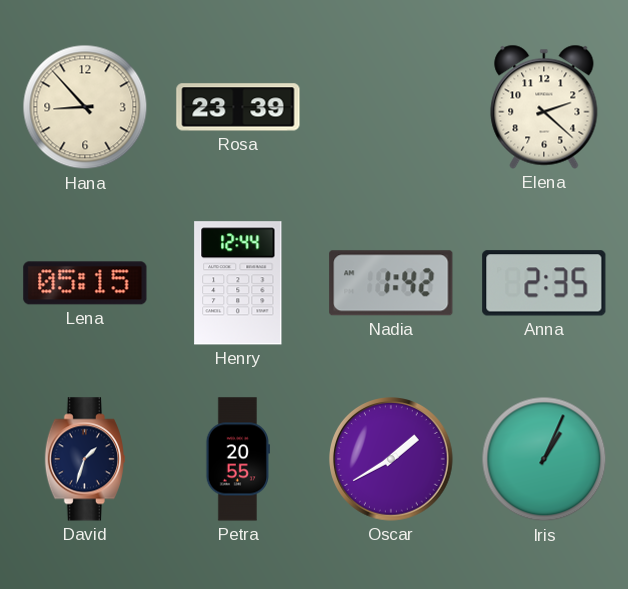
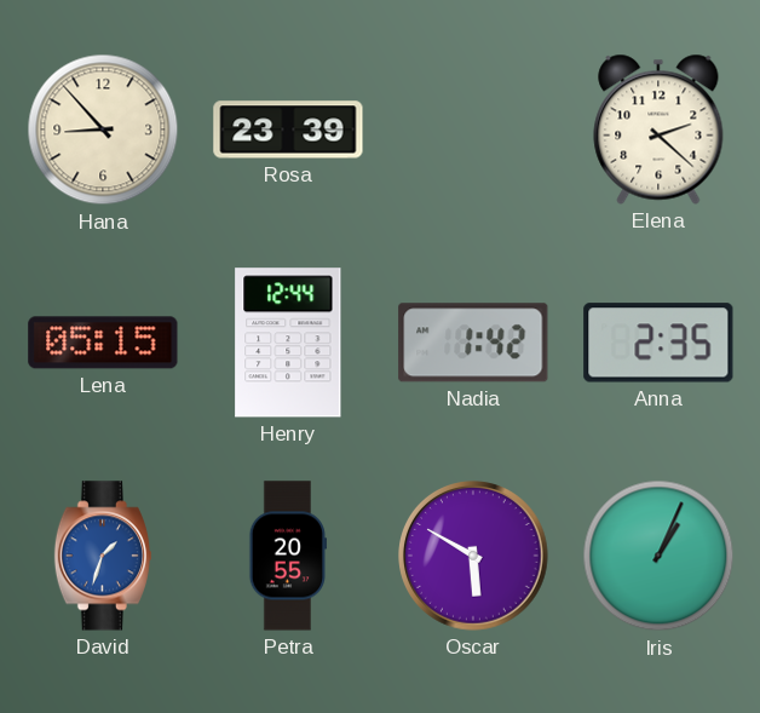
David dial: navy -> blue
Oscar: 1:40 -> 5:50
